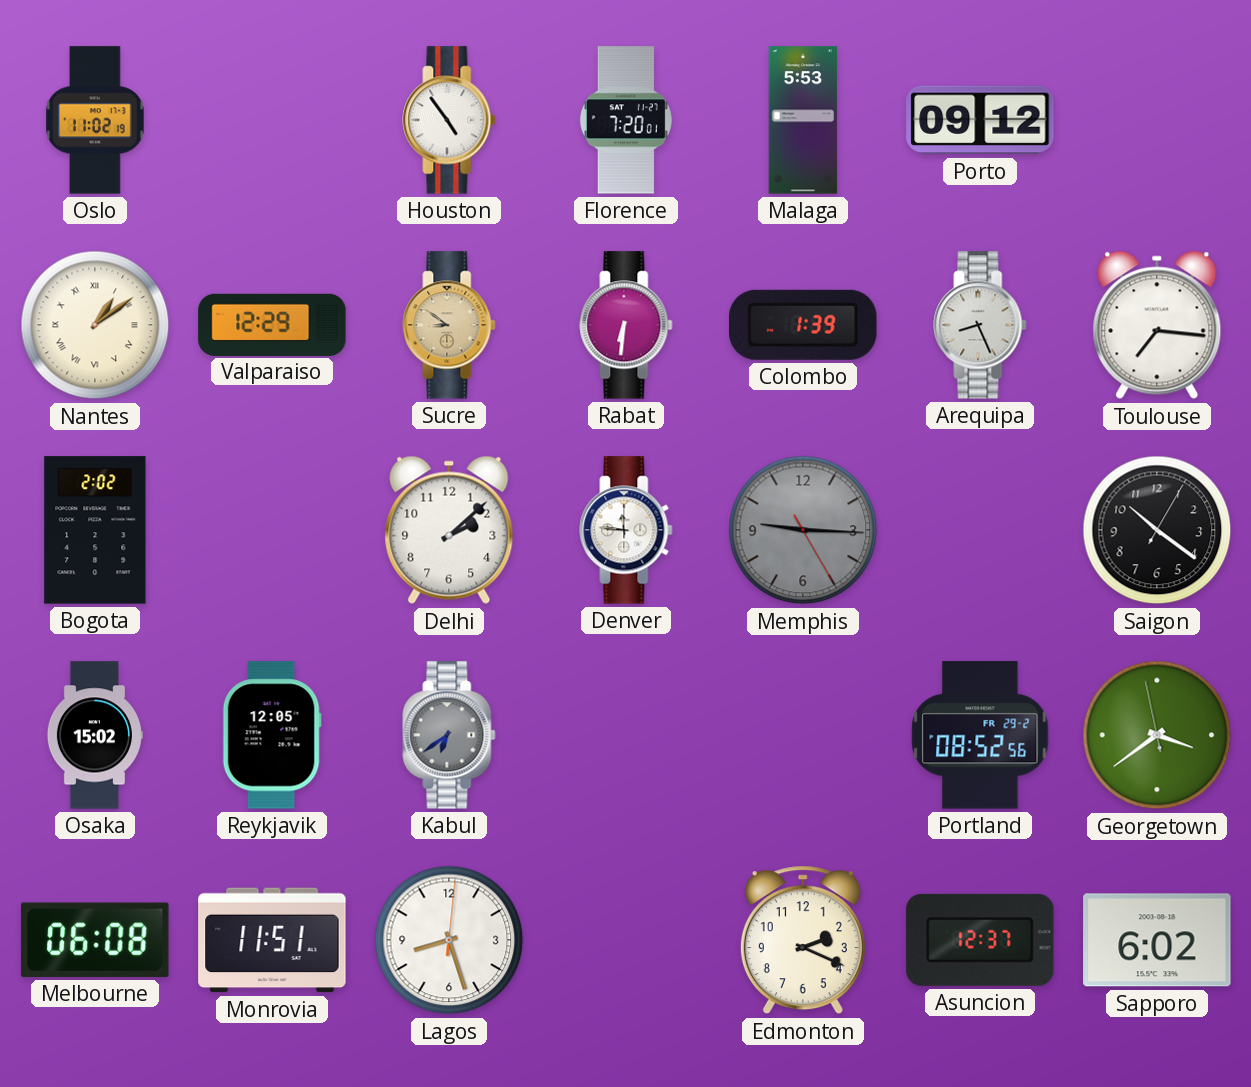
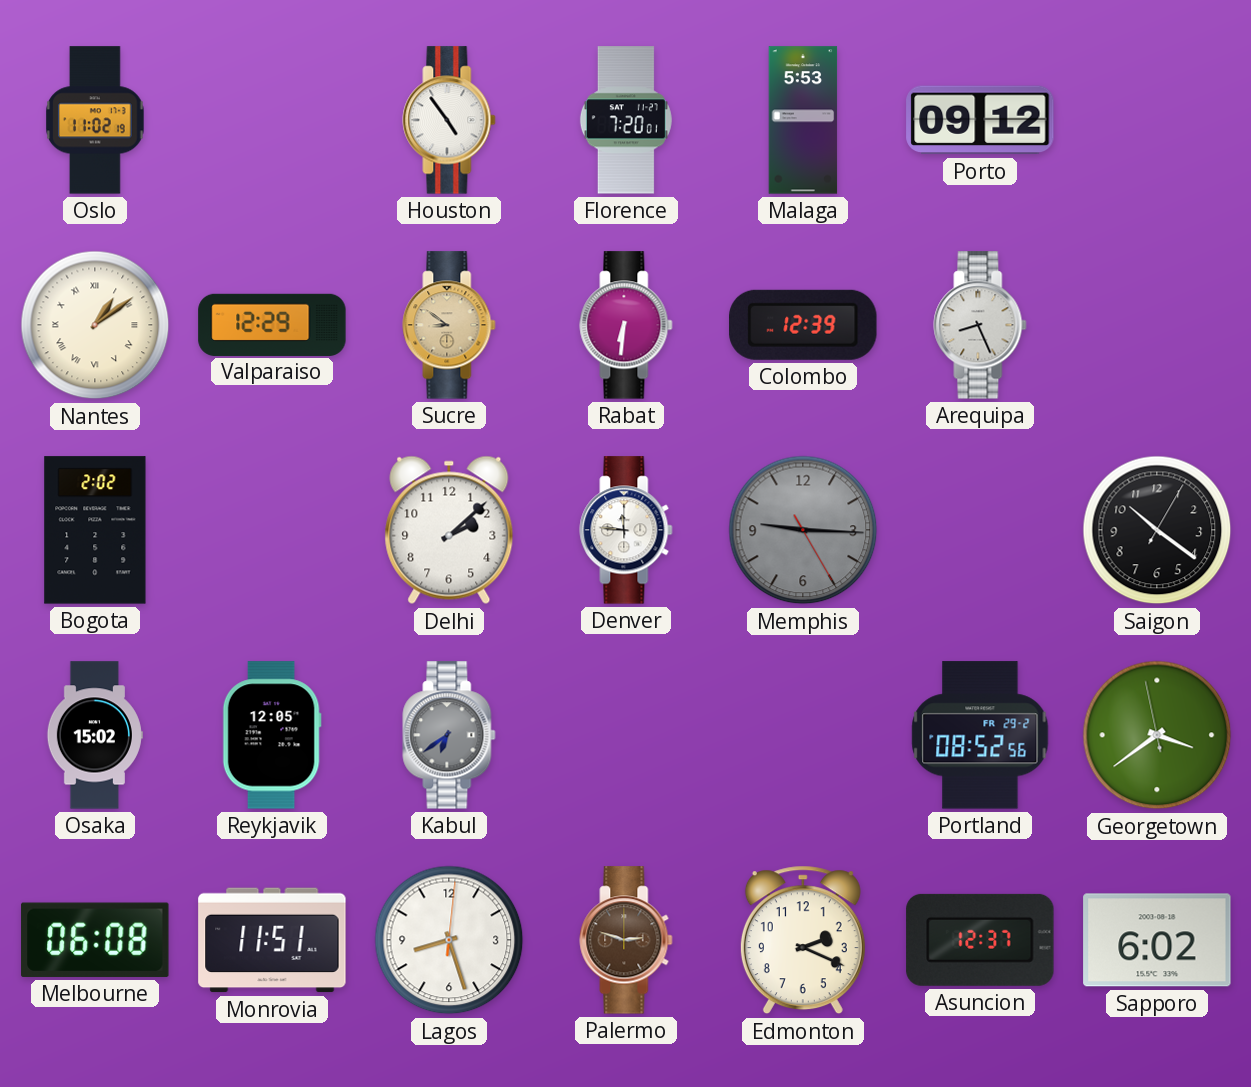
Colombo: 1:39 -> 12:39
Toulouse: 7:16 -> none
Palermo: none -> 2:48
